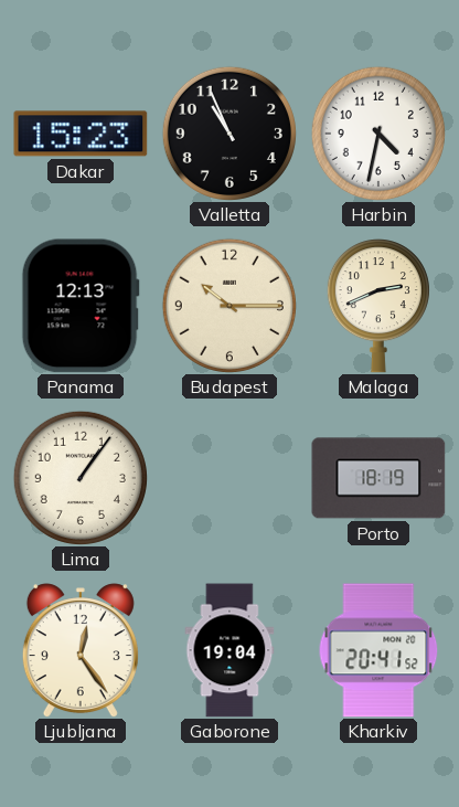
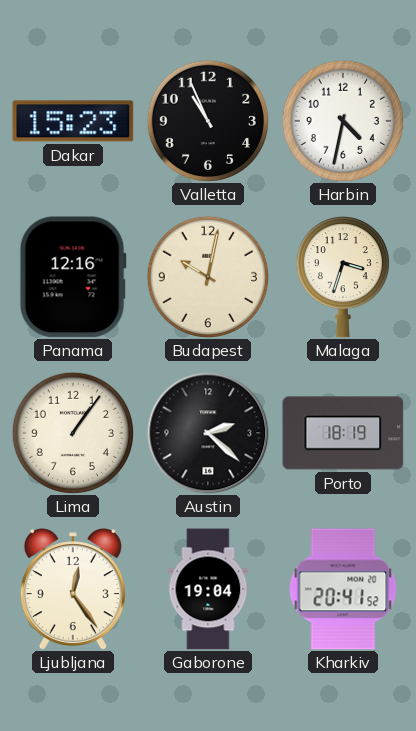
Panama: 12:13 -> 12:16
Budapest: 10:15 -> 10:02
Malaga: 2:41 -> 3:33
Austin: none -> 2:22
